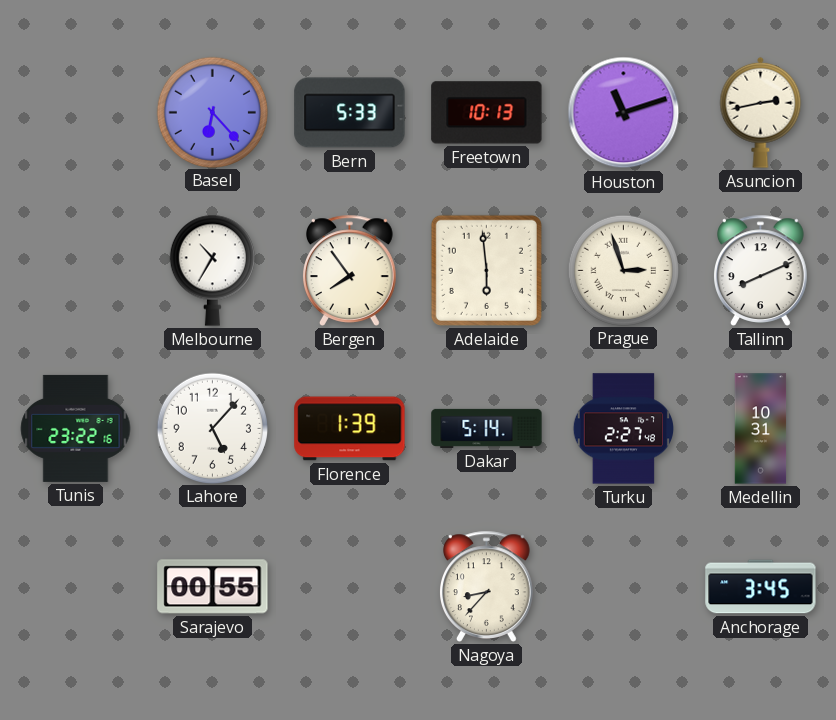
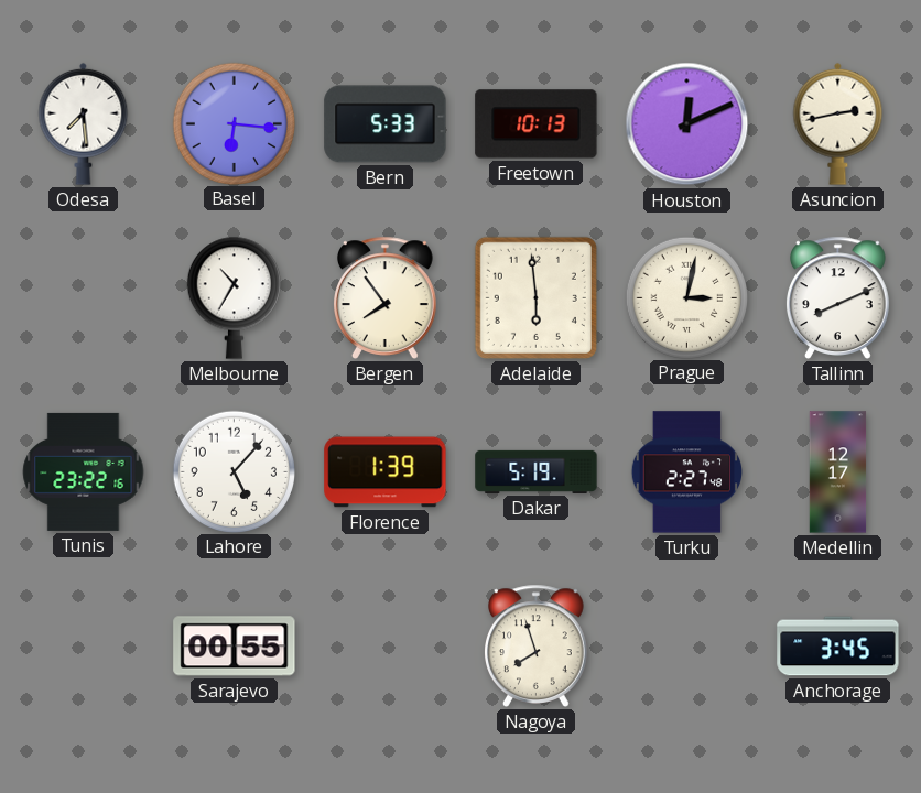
Odesa: none -> 7:29
Basel: 6:23 -> 6:16
Houston: 11:12 -> 12:11
Prague: 2:57 -> 3:02
Dakar: 5:14 -> 5:19
Medellin: 10:31 -> 12:17
Nagoya: 8:37 -> 7:57
